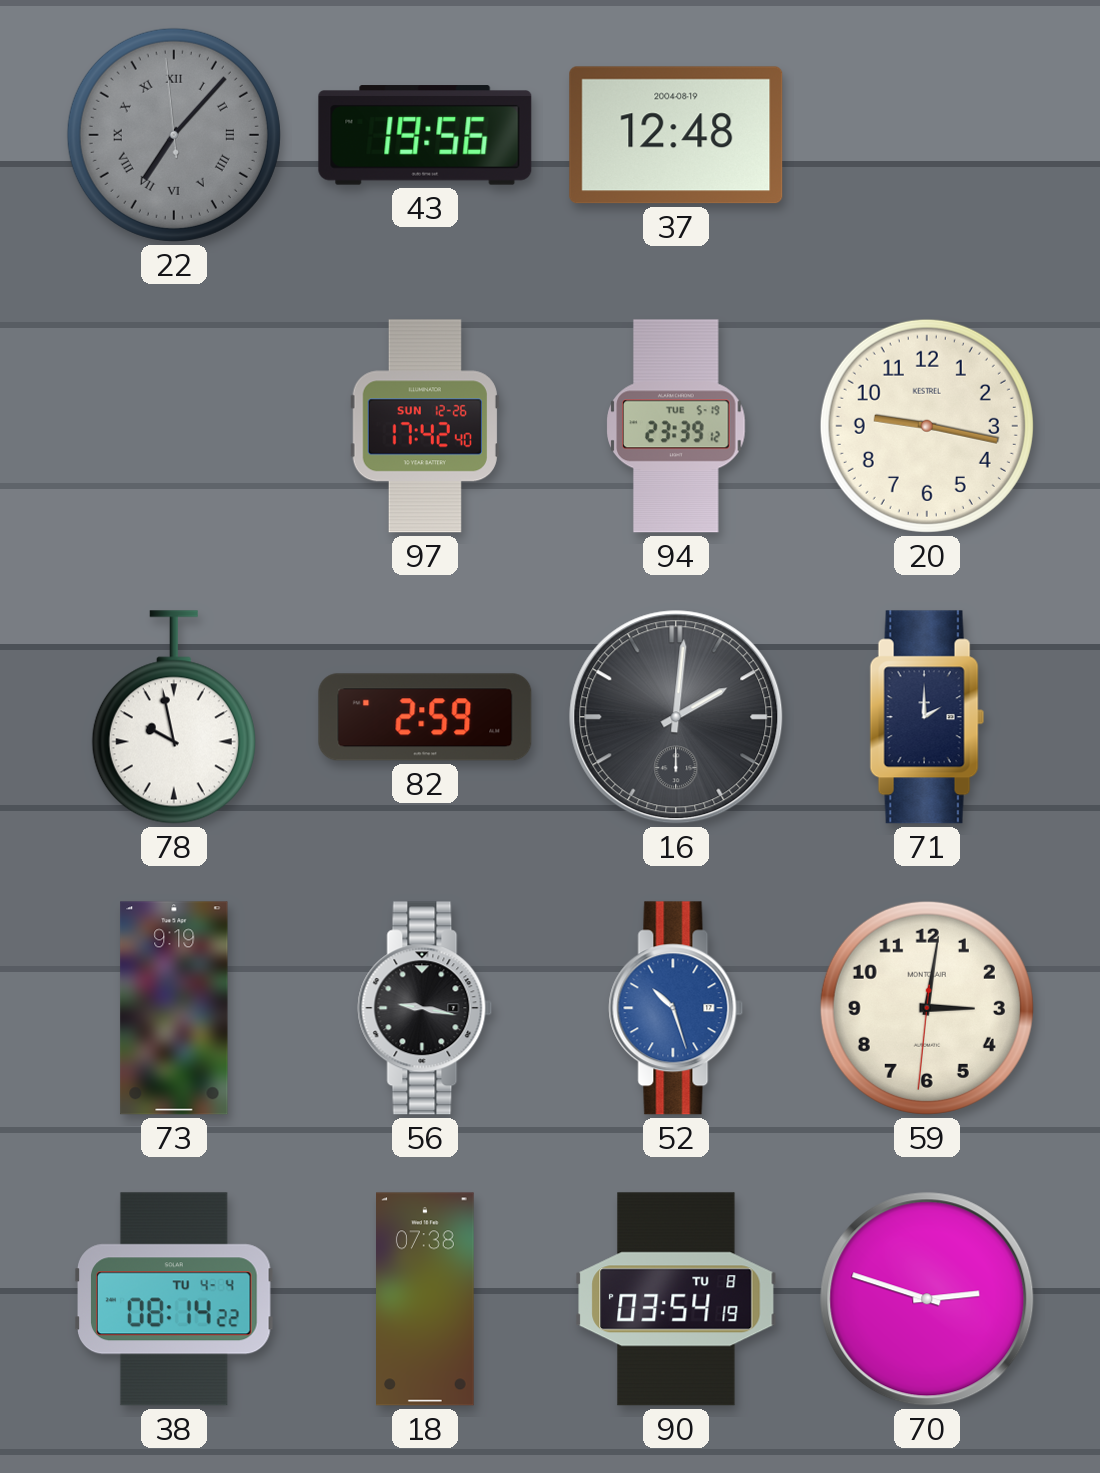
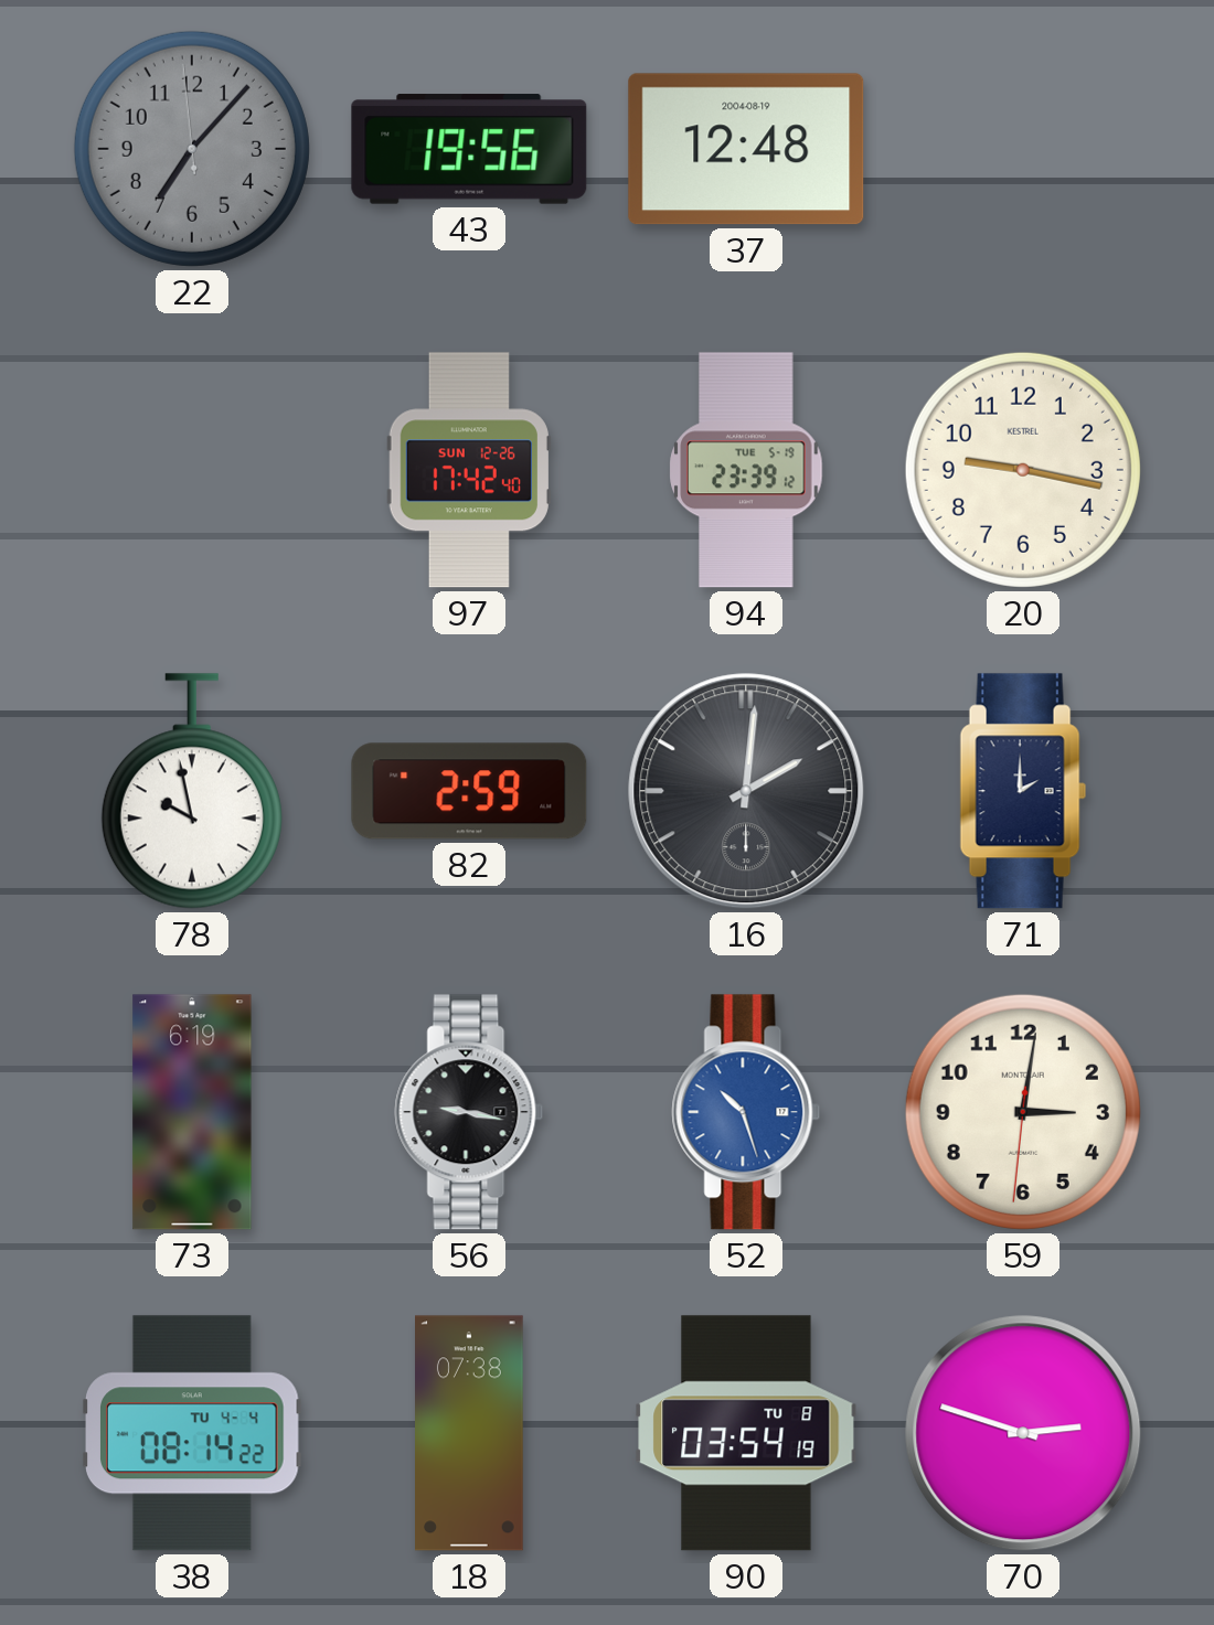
22 numerals: Roman -> Arabic
73: 9:19 -> 6:19
